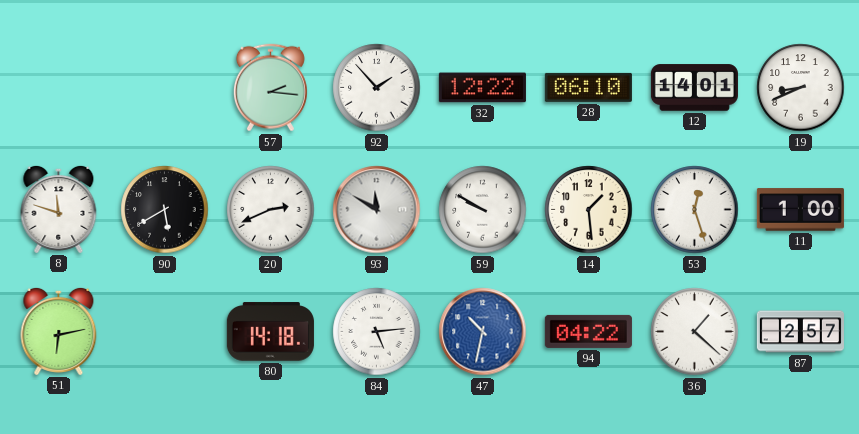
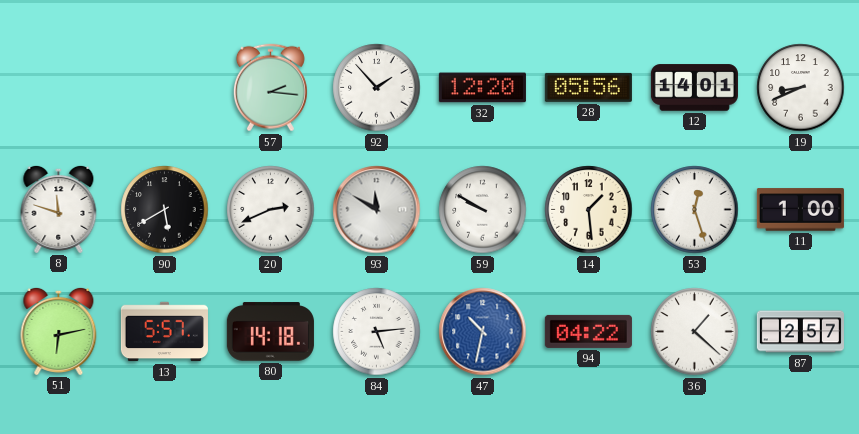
32: 12:22 -> 12:20
28: 06:10 -> 05:56
13: none -> 5:57
